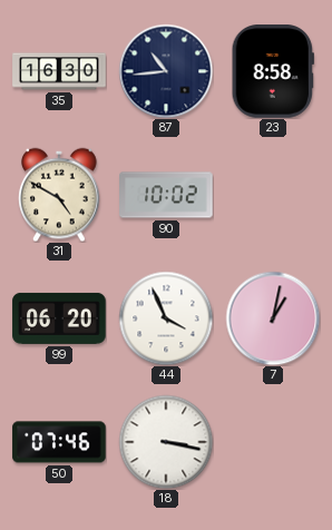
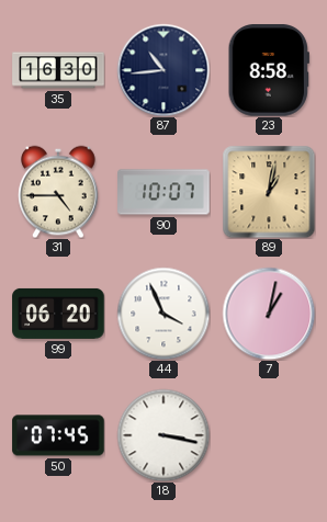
31: 4:50 -> 4:45
90: 10:02 -> 10:07
89: none -> 1:02
50: 07:46 -> 07:45
